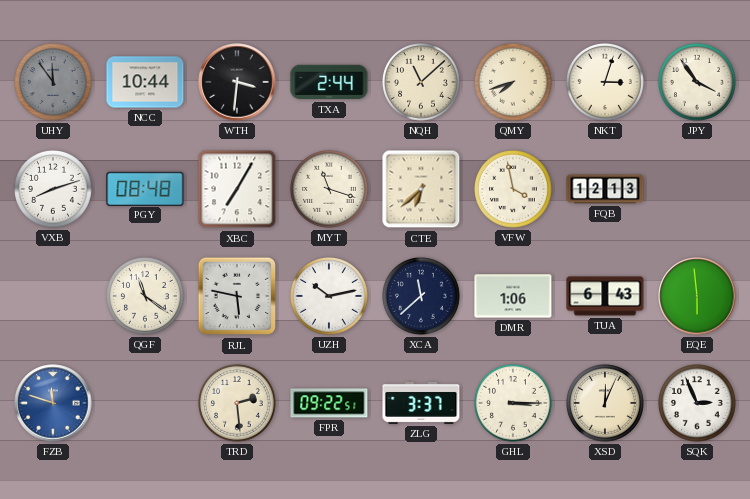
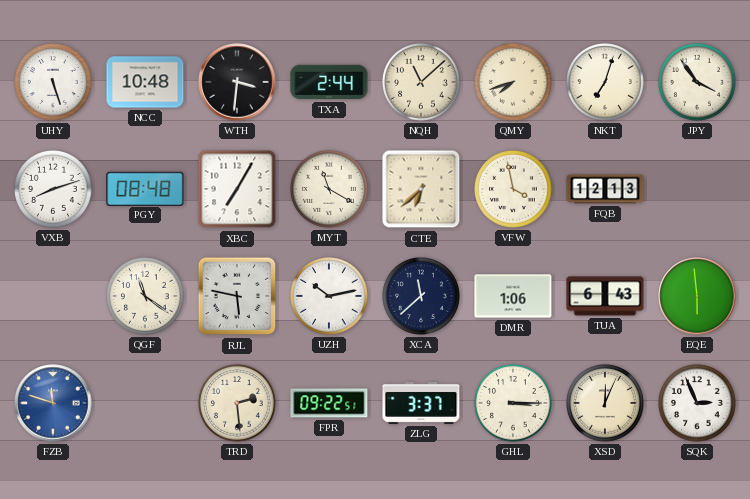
UHY: 11:54 -> 5:27
UHY dial: grey -> white
NCC: 10:44 -> 10:48
NKT: 3:03 -> 7:03
MYT: 11:18 -> 11:20
